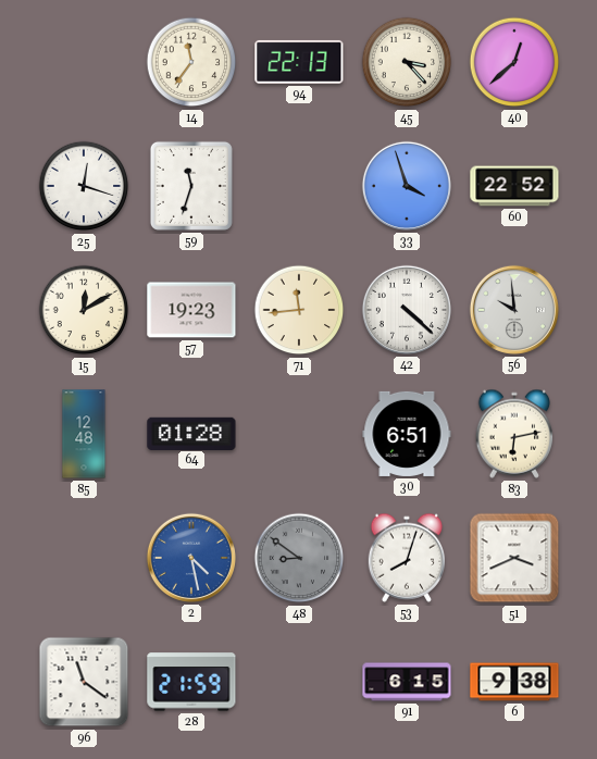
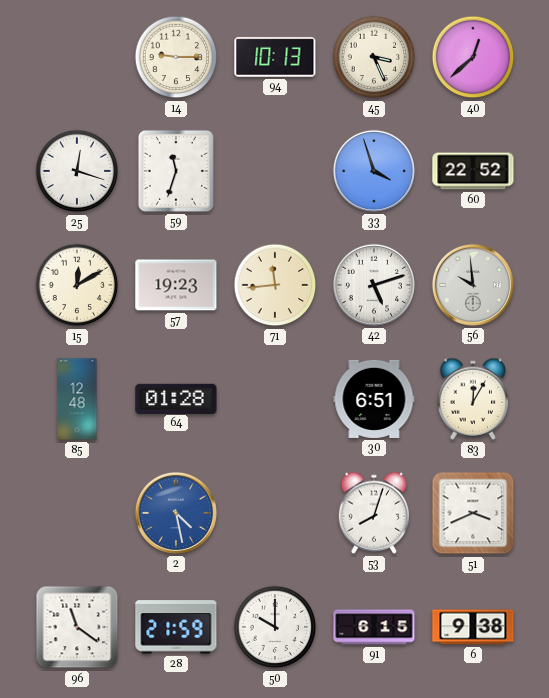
14: 11:36 -> 9:15
94: 22:13 -> 10:13
45: 3:23 -> 3:26
42: 4:22 -> 5:12
83: 6:13 -> 12:05
48: 8:51 -> none
50: none -> 10:00
